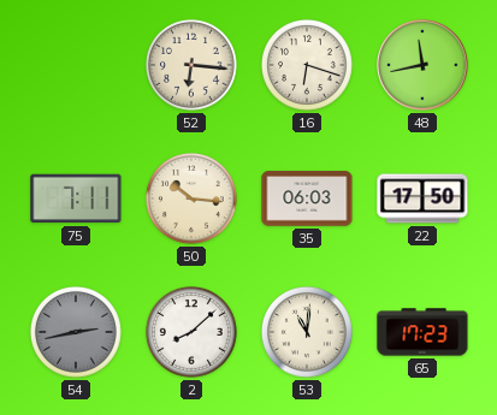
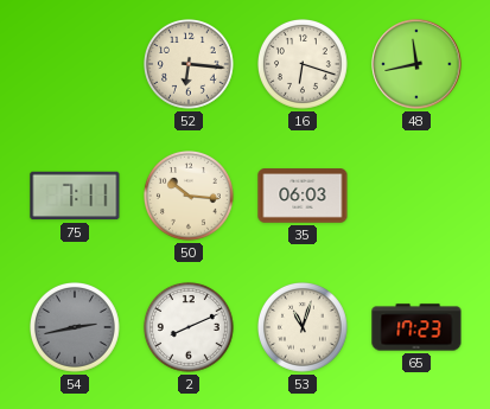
22: 17:50 -> none
2: 8:08 -> 8:11
53: 11:01 -> 11:03
